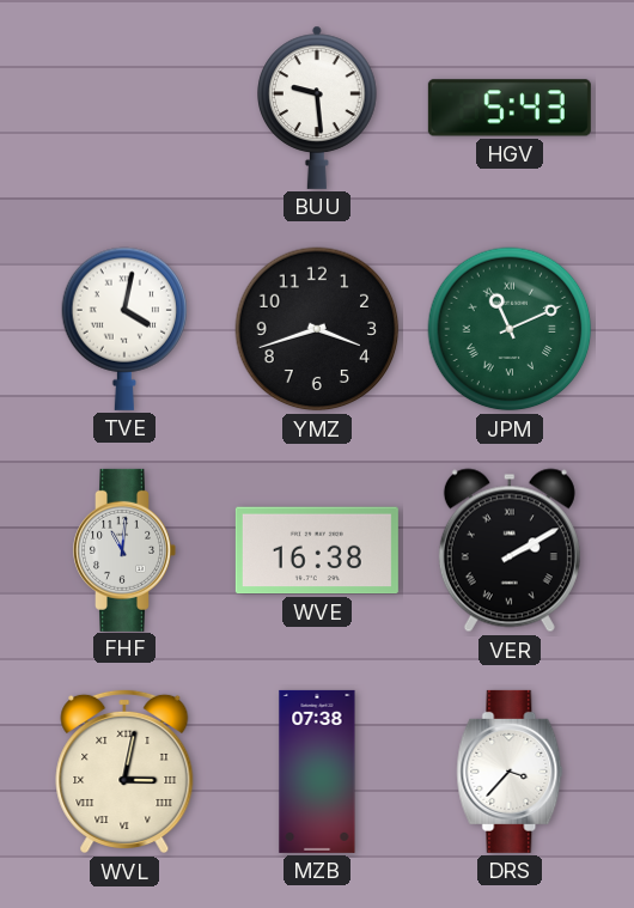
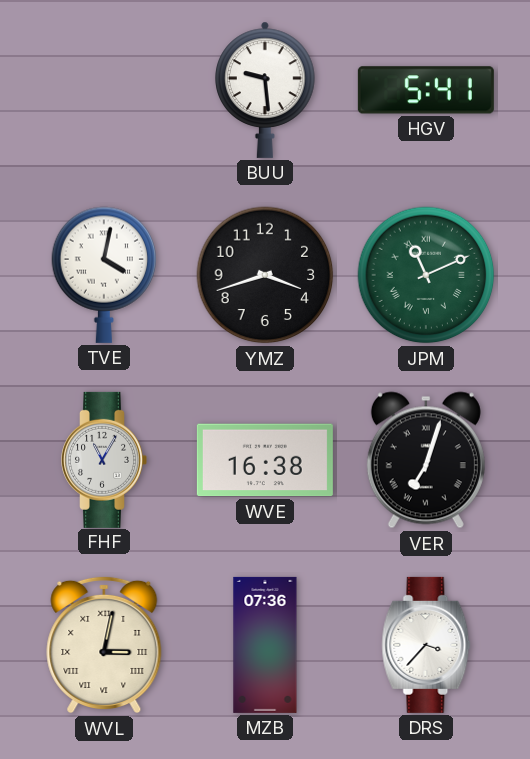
HGV: 5:43 -> 5:41
FHF: 11:01 -> 11:05
VER: 2:10 -> 7:03
MZB: 07:38 -> 07:36
